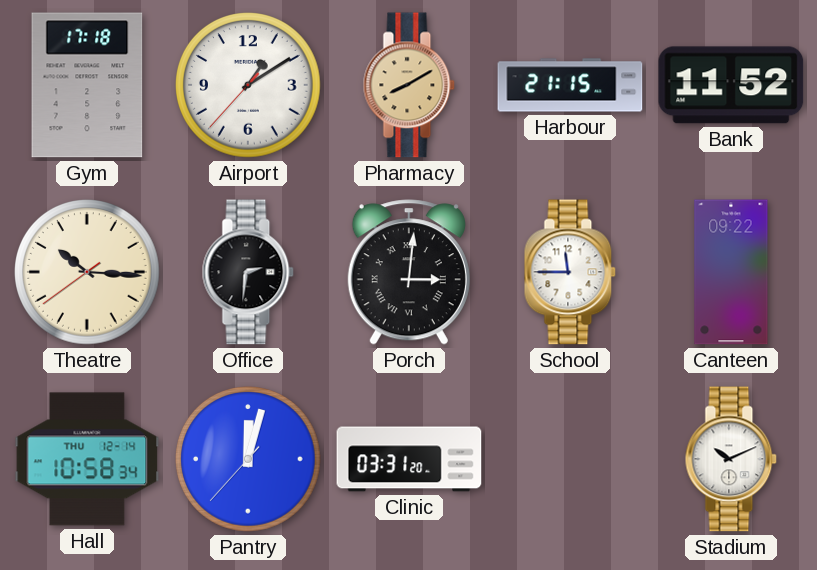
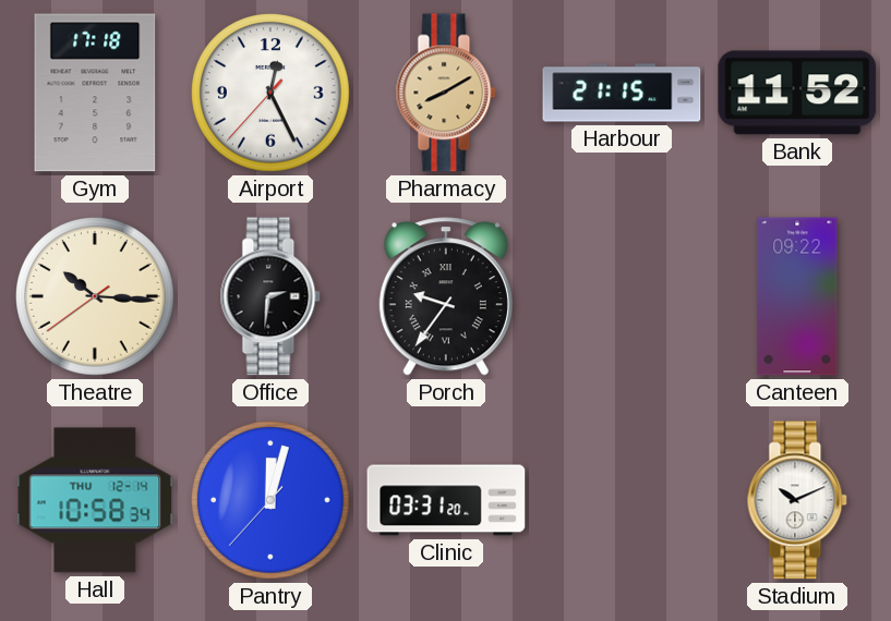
Airport: 1:09 -> 12:25
Porch: 3:01 -> 9:36
School: 11:45 -> none
